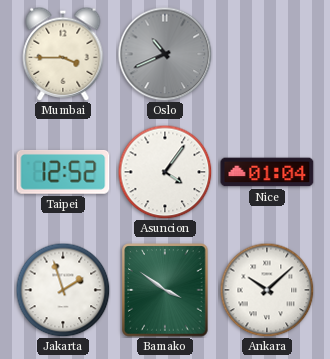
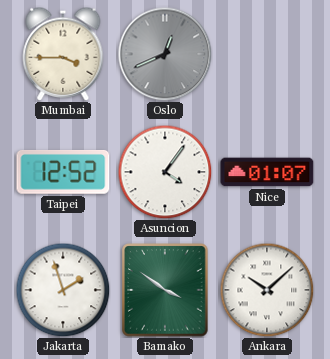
Oslo: 10:41 -> 12:41
Nice: 01:04 -> 01:07
